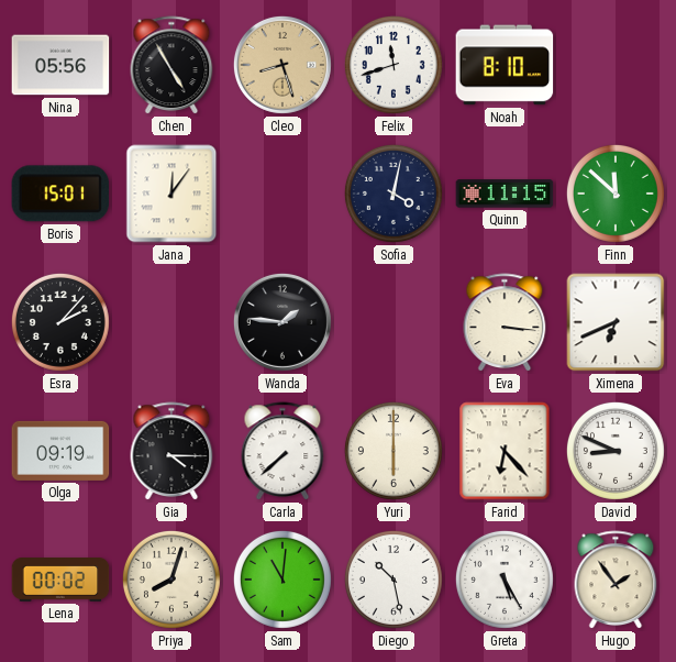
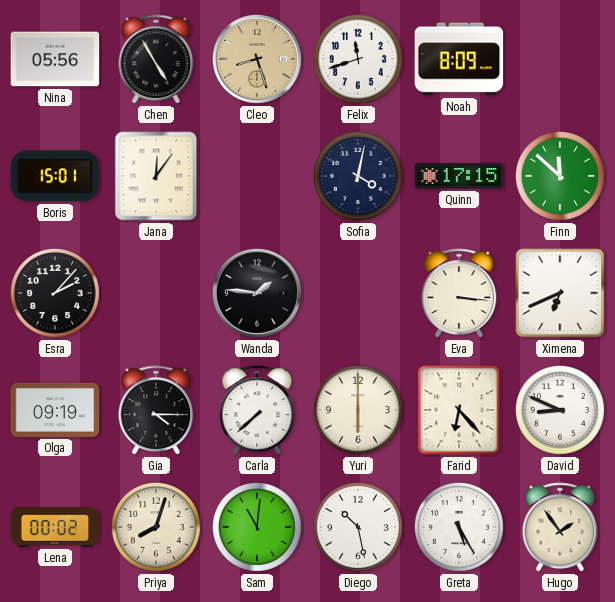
Noah: 8:10 -> 8:09
Quinn: 11:15 -> 17:15
